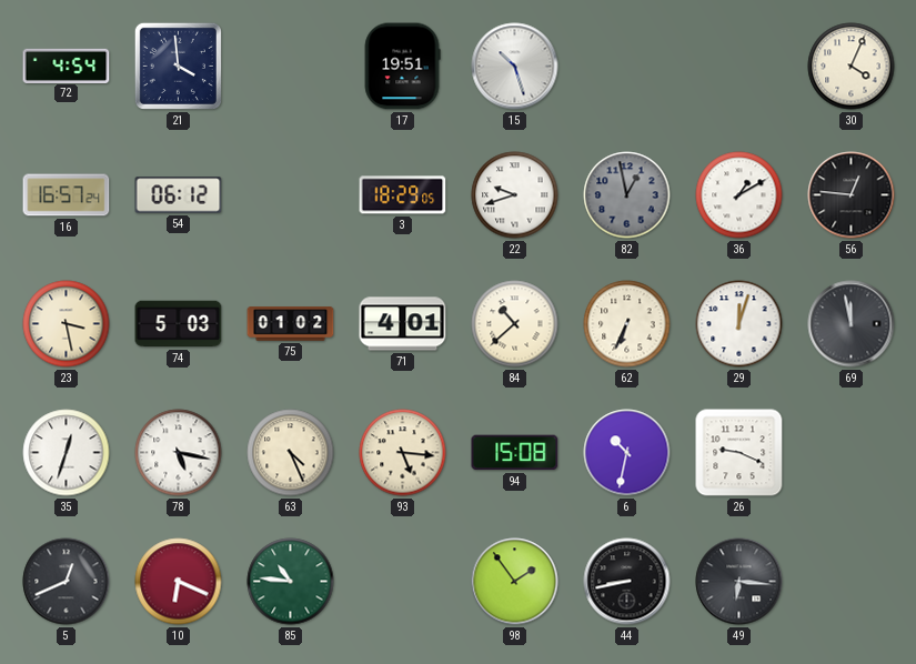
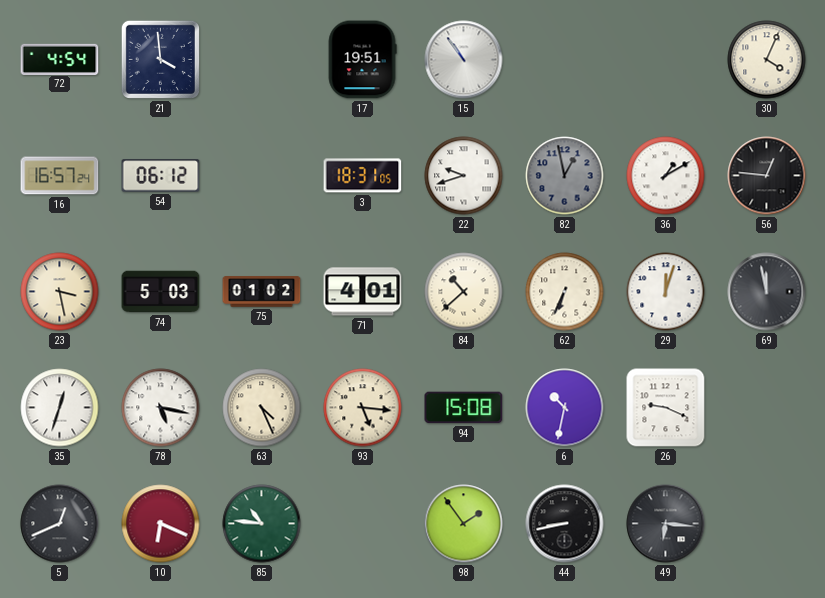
15: 10:27 -> 10:54
3: 18:29 -> 18:31
